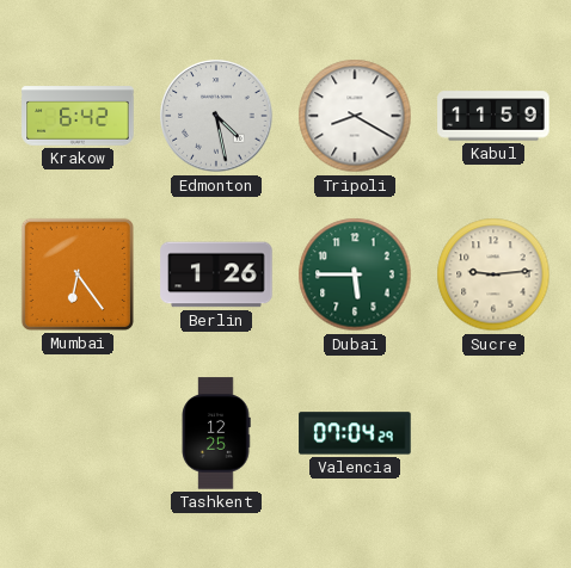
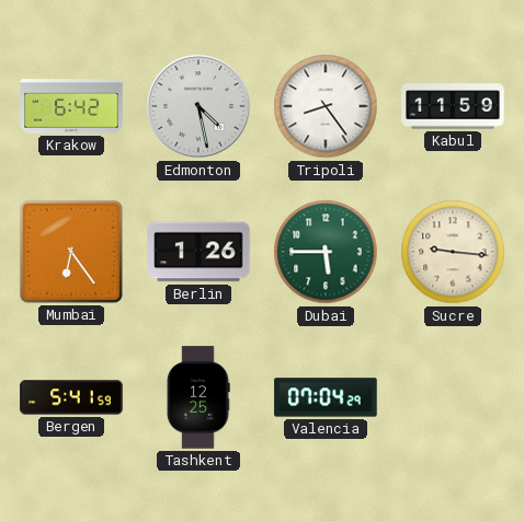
Tripoli: 8:20 -> 8:24
Sucre: 9:14 -> 9:16
Bergen: none -> 5:41
